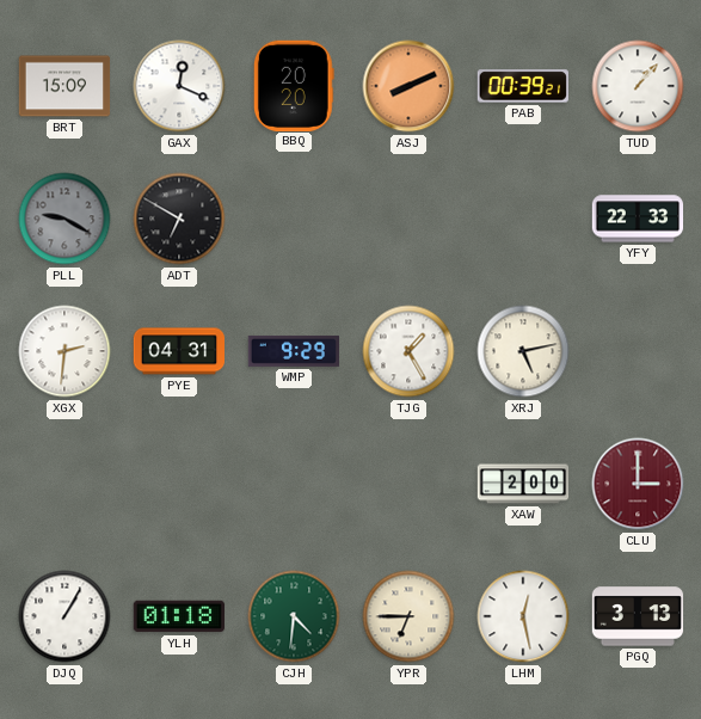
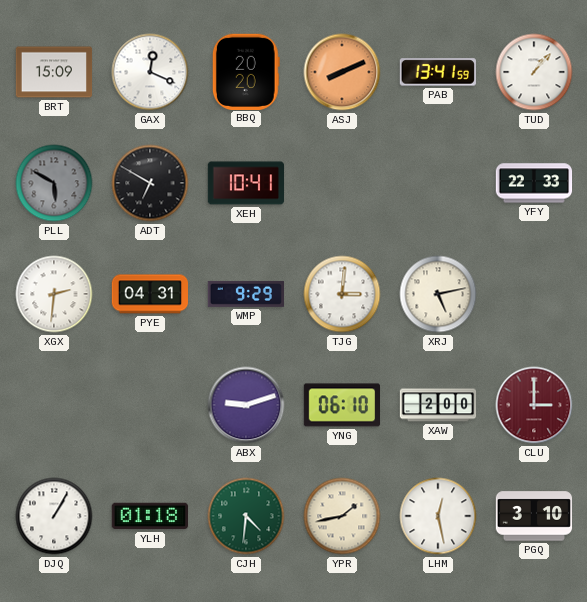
PAB: 00:39 -> 13:41
PLL: 9:20 -> 5:50
XEH: none -> 10:41
TJG: 1:25 -> 3:01
ABX: none -> 9:12
YNG: none -> 06:10
YPR: 6:45 -> 1:43
PGQ: 3:13 -> 3:10
